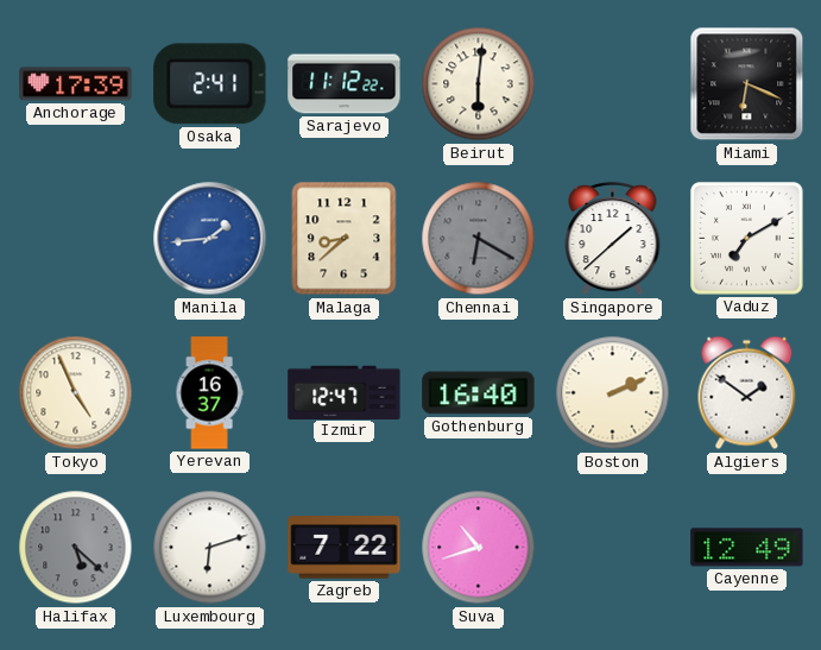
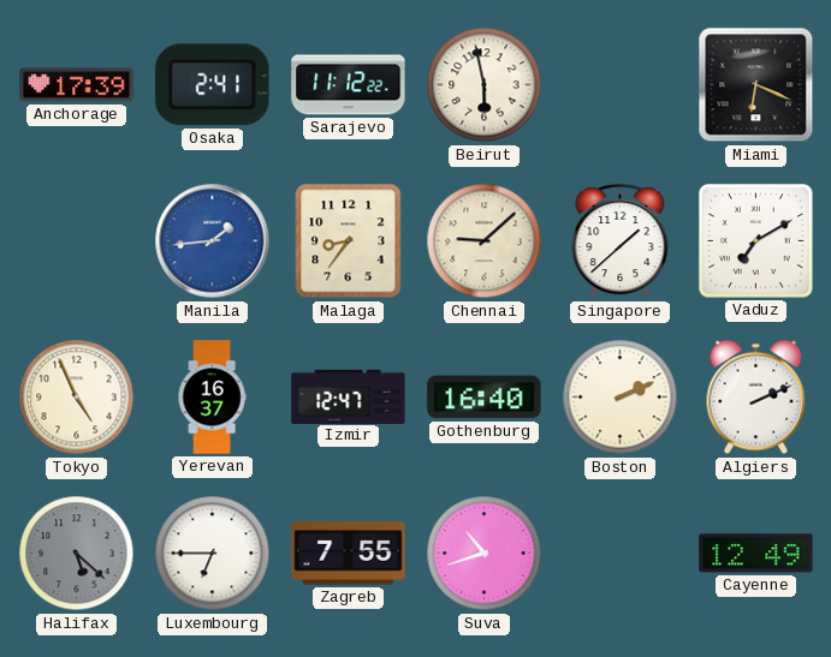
Beirut: 6:01 -> 5:58
Malaga: 8:38 -> 8:36
Chennai: 6:20 -> 9:08
Chennai dial: grey -> cream
Algiers: 1:51 -> 2:11
Luxembourg: 6:12 -> 6:45
Zagreb: 7:22 -> 7:55
